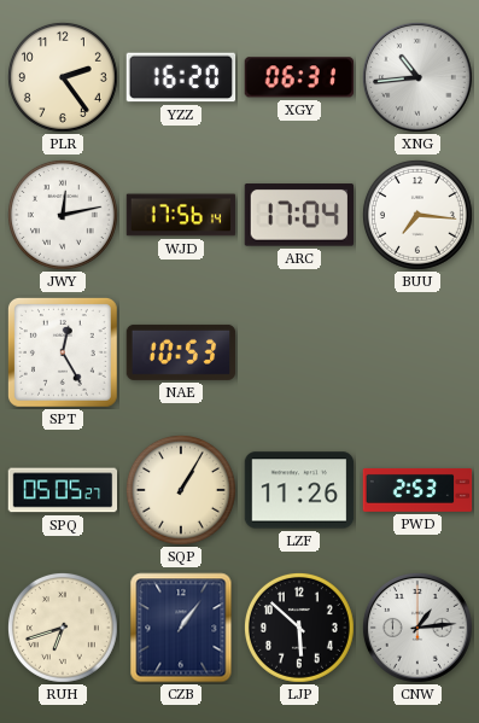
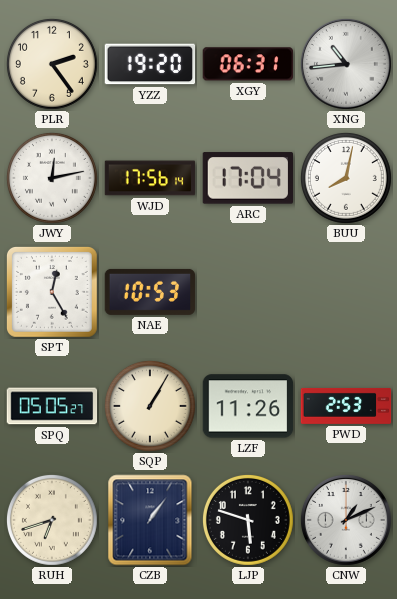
YZZ: 16:20 -> 19:20
BUU: 7:16 -> 8:02
LJP: 5:52 -> 5:48
CNW: 1:14 -> 1:11
